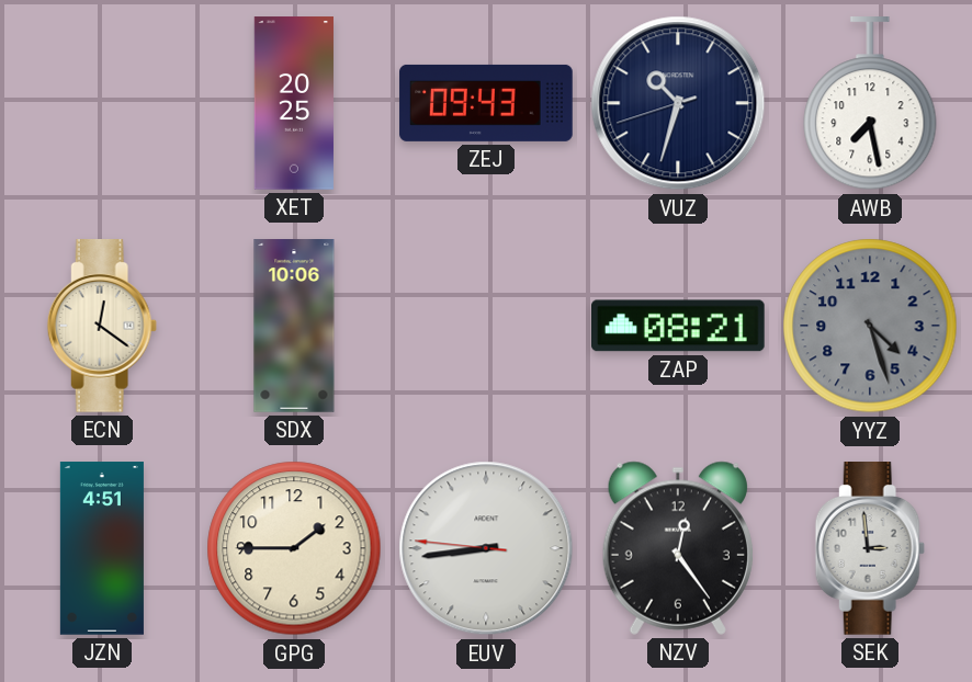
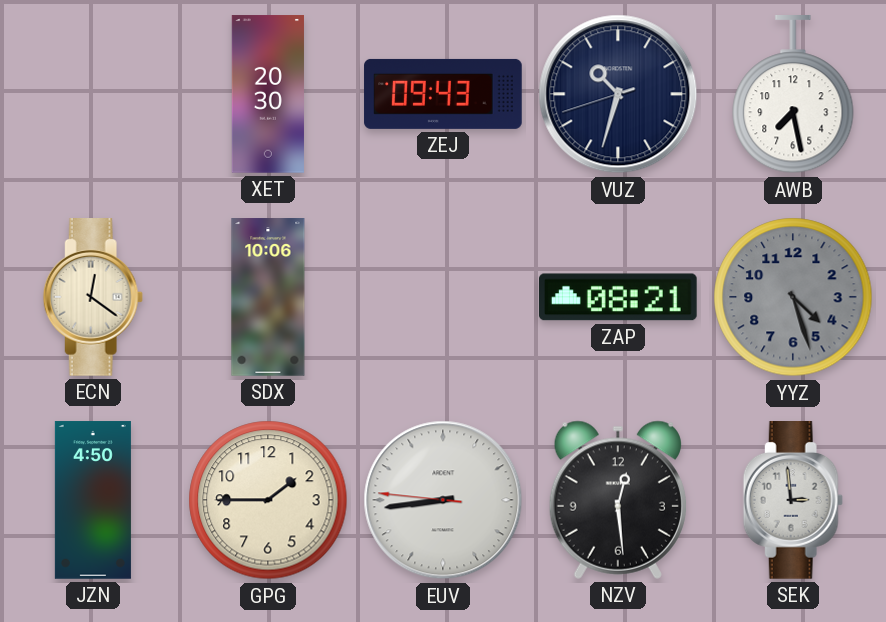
XET: 20:25 -> 20:30
JZN: 4:51 -> 4:50
NZV: 12:24 -> 12:29
